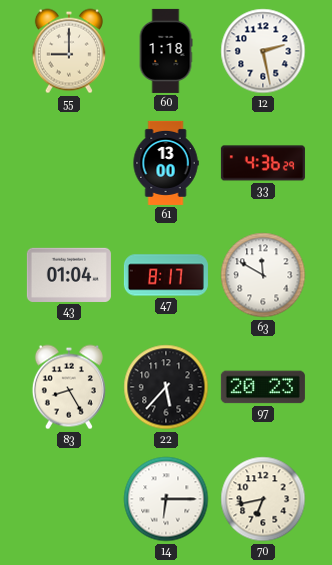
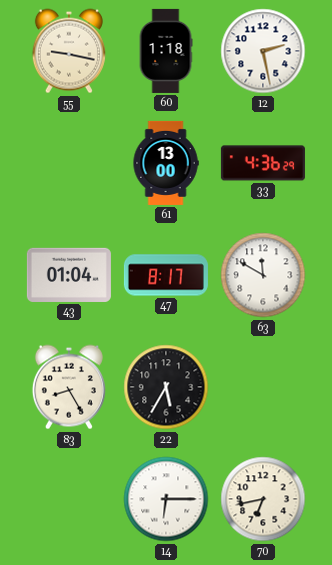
55: 9:00 -> 9:17
22: 5:37 -> 5:35
97: 20:23 -> none
